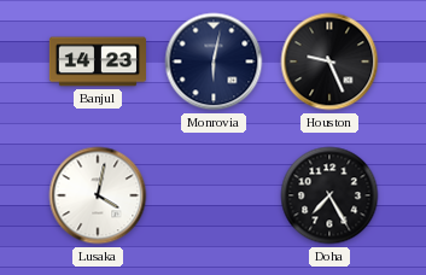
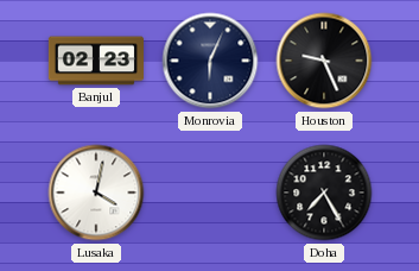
Banjul: 14:23 -> 02:23
Monrovia: 6:02 -> 6:04
